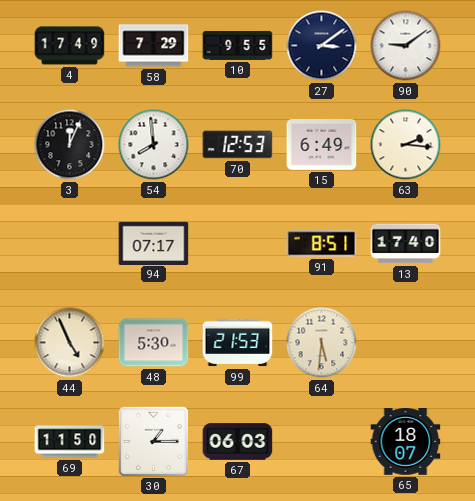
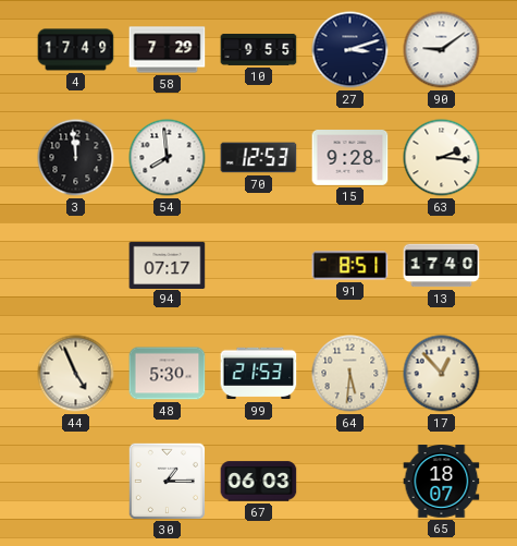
27: 3:09 -> 3:12
3: 12:04 -> 11:59
15: 6:49 -> 9:28
17: none -> 12:53
69: 11:50 -> none
